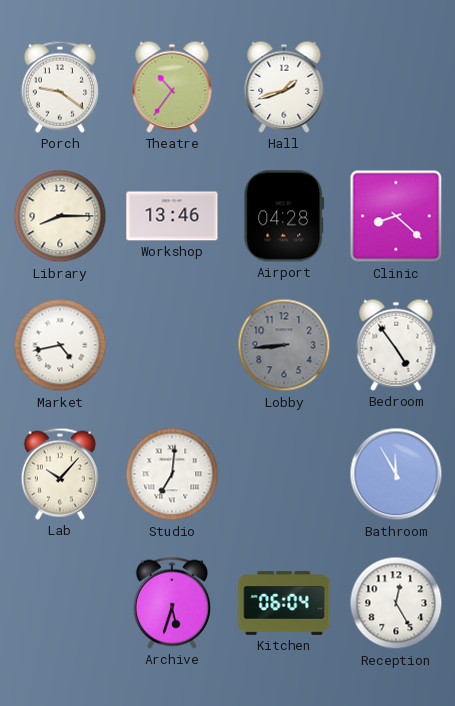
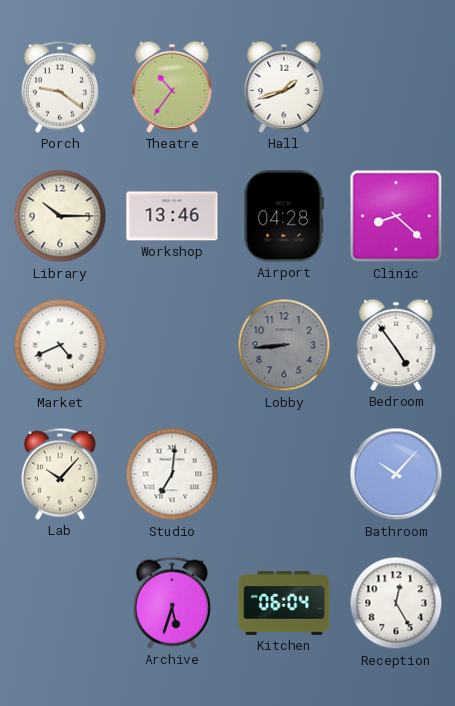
Library: 8:15 -> 10:15
Market: 4:43 -> 4:41
Bathroom: 11:55 -> 10:07
